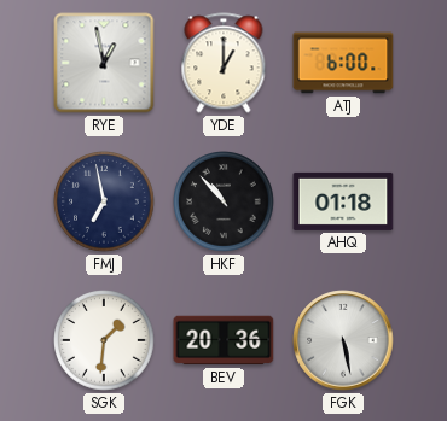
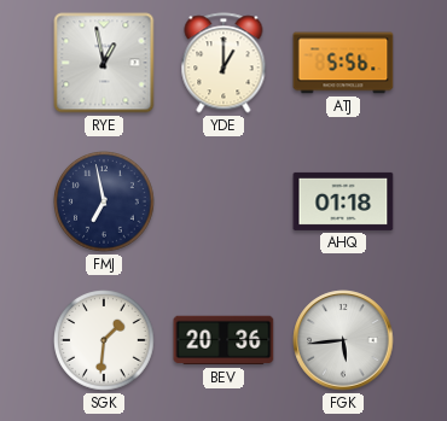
ATJ: 6:00 -> 5:56
HKF: 10:53 -> none
FGK: 5:28 -> 5:44
